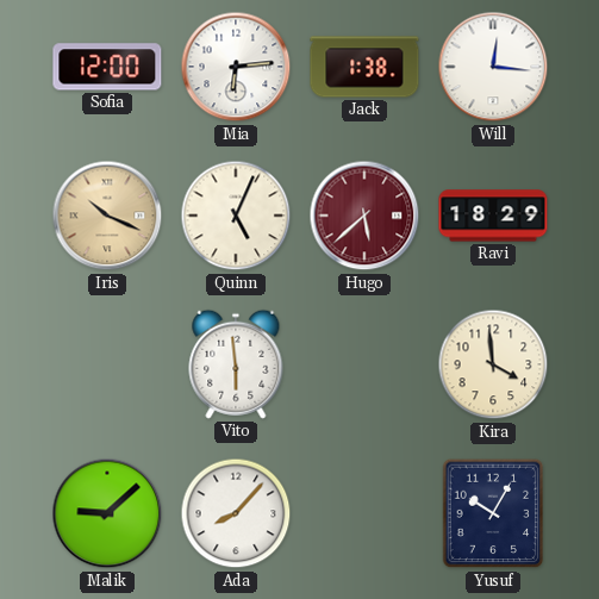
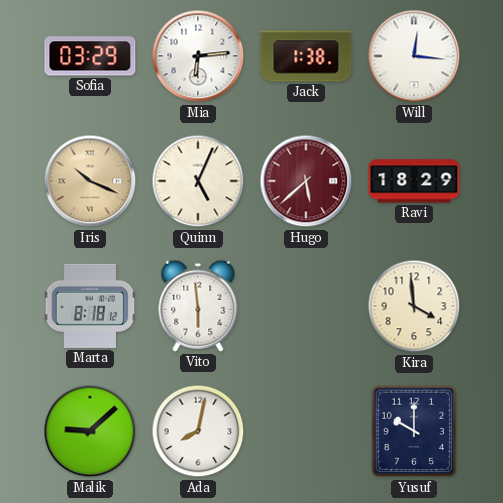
Sofia: 12:00 -> 03:29
Marta: none -> 8:18
Ada: 8:07 -> 8:02
Yusuf: 10:05 -> 10:00
